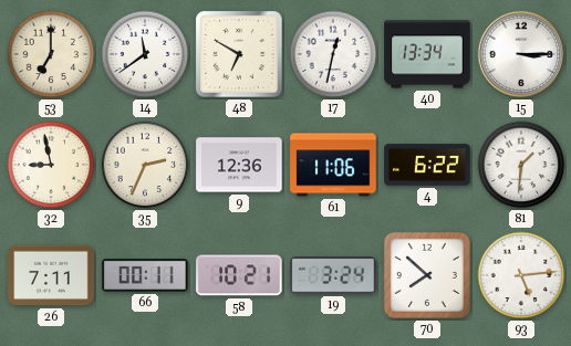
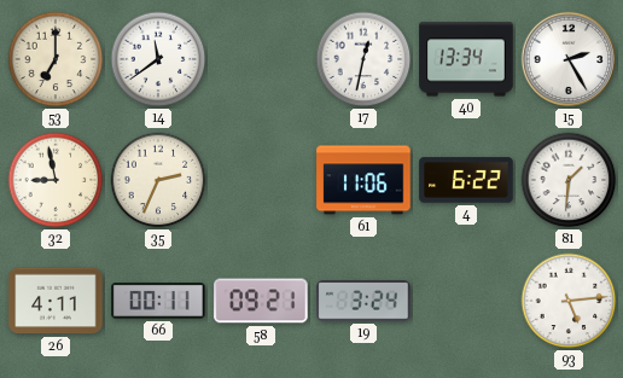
48: 6:50 -> none
15: 3:15 -> 2:25
9: 12:36 -> none
26: 7:11 -> 4:11
58: 10:21 -> 09:21
70: 7:52 -> none
